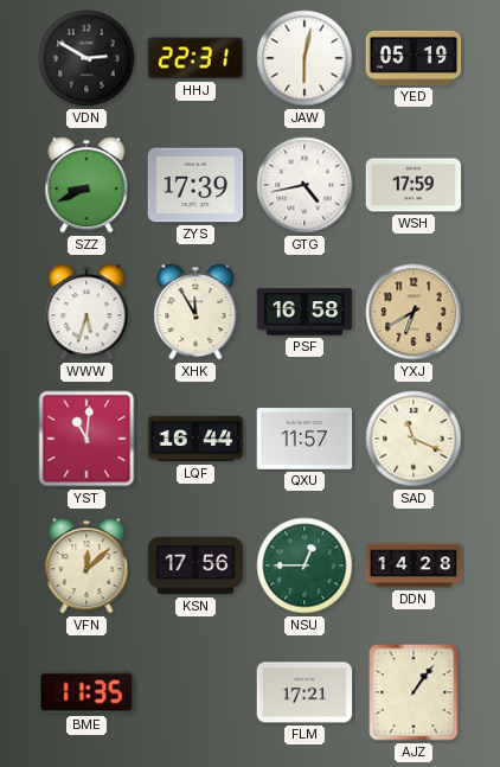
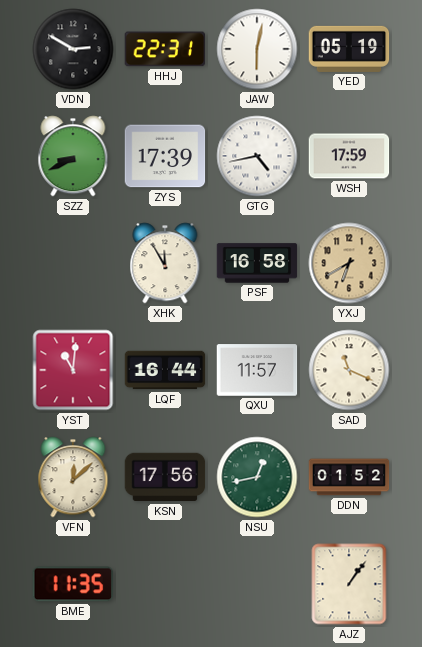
WWW: 5:33 -> none
NSU: 12:45 -> 12:43
DDN: 14:28 -> 01:52
FLM: 17:21 -> none
